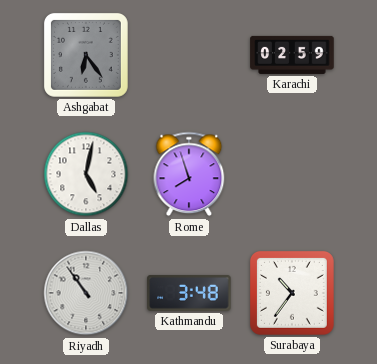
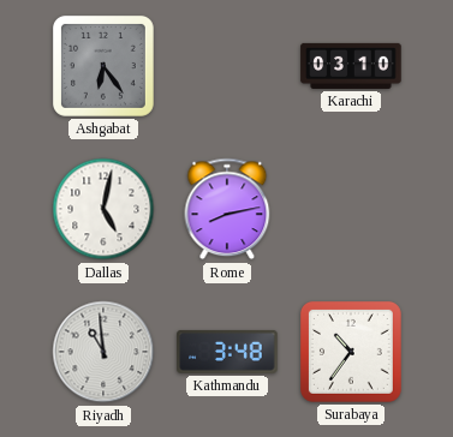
Karachi: 02:59 -> 03:10
Rome: 7:57 -> 8:13
Riyadh: 10:54 -> 10:59
